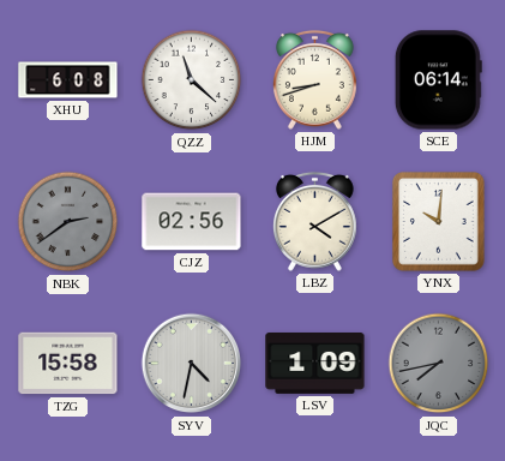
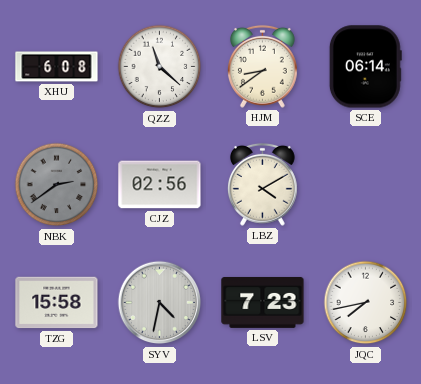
HJM: 8:42 -> 8:39
YNX: 10:01 -> none
LSV: 1:09 -> 7:23
JQC dial: grey -> white
